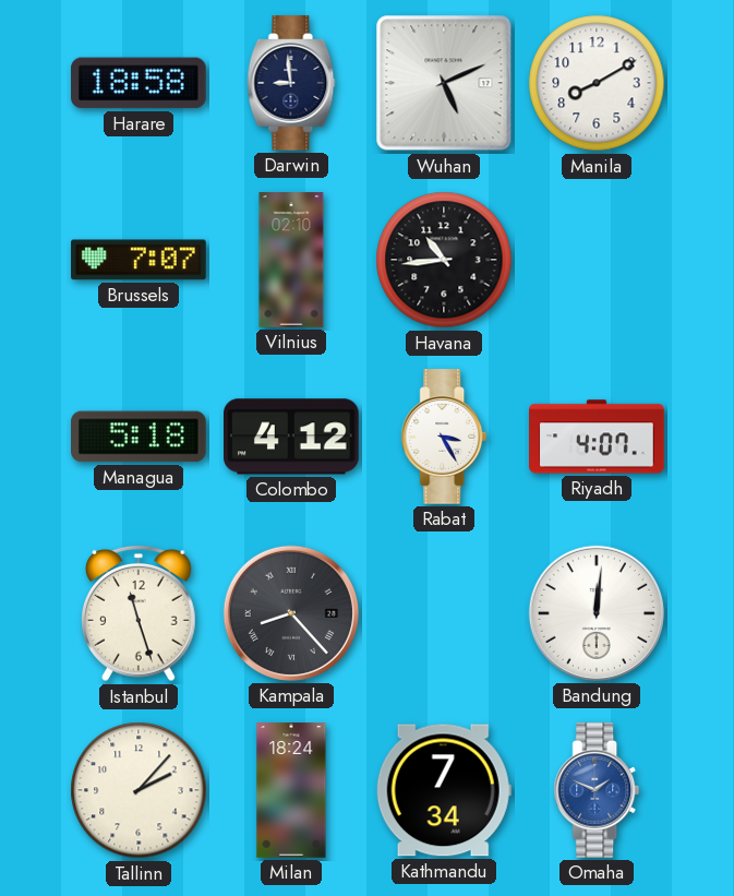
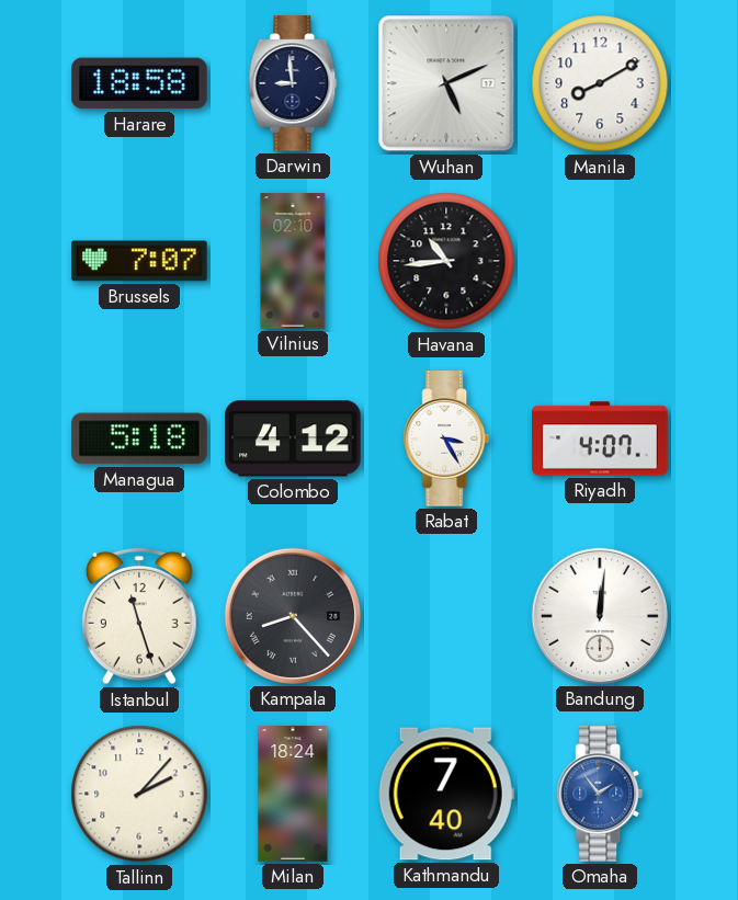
Kathmandu: 7:34 -> 7:40
Omaha: 1:49 -> 1:54
